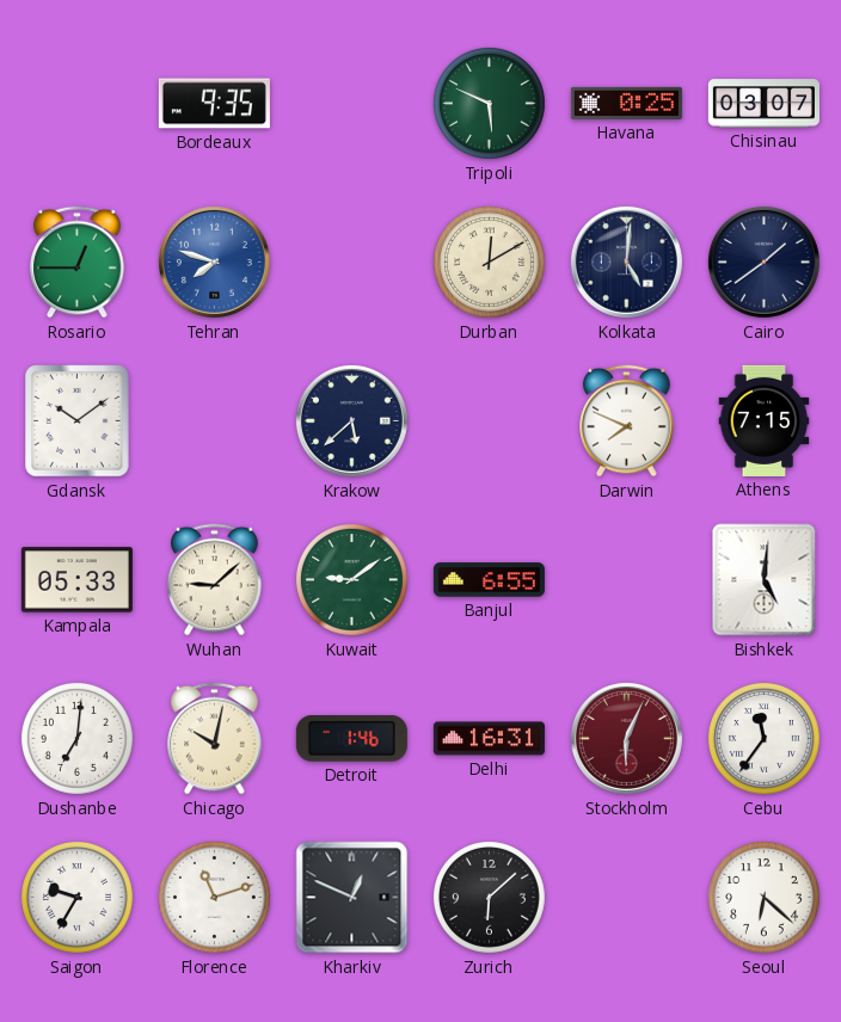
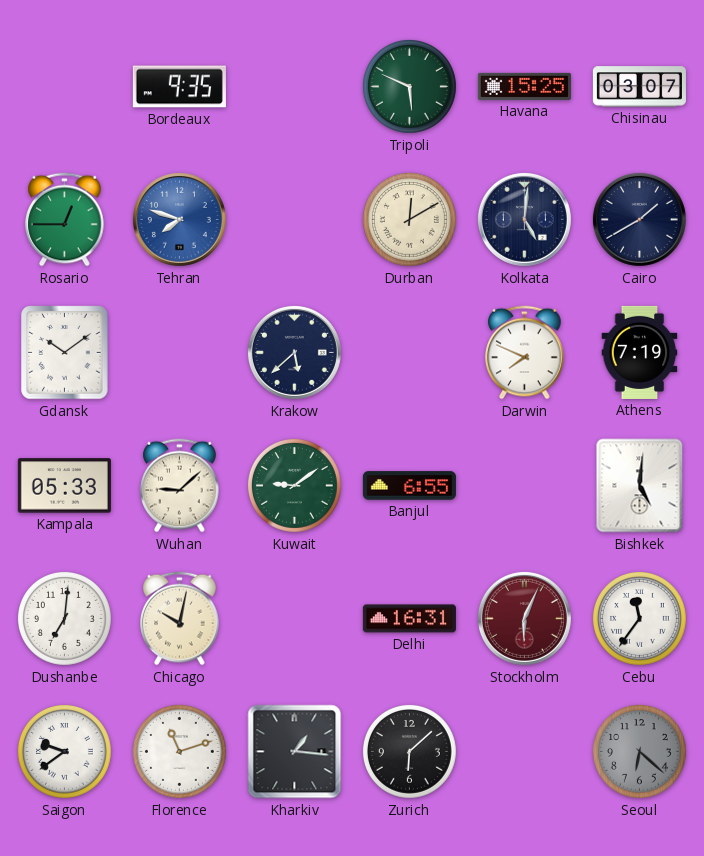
Havana: 0:25 -> 15:25
Cairo: 1:39 -> 1:40
Athens: 7:15 -> 7:19
Detroit: 1:46 -> none
Saigon: 9:35 -> 9:39
Kharkiv: 12:49 -> 1:16
Seoul dial: white -> grey
